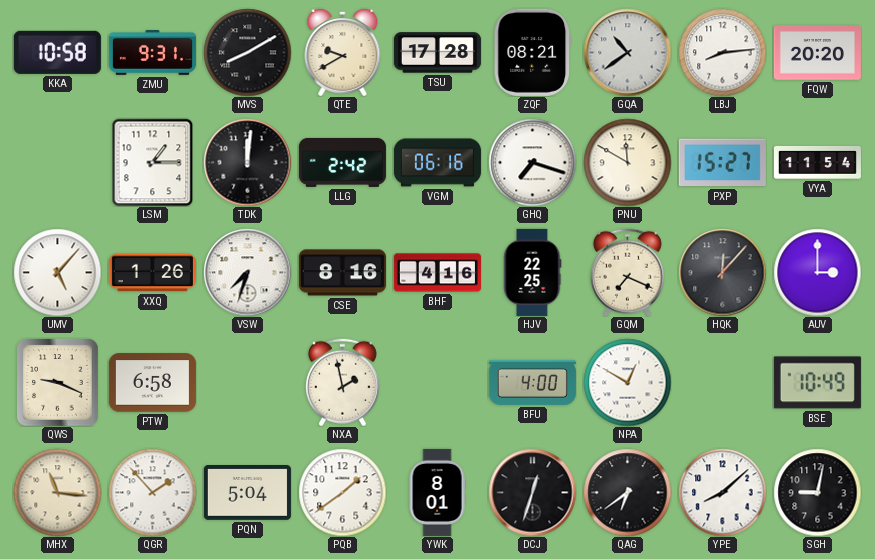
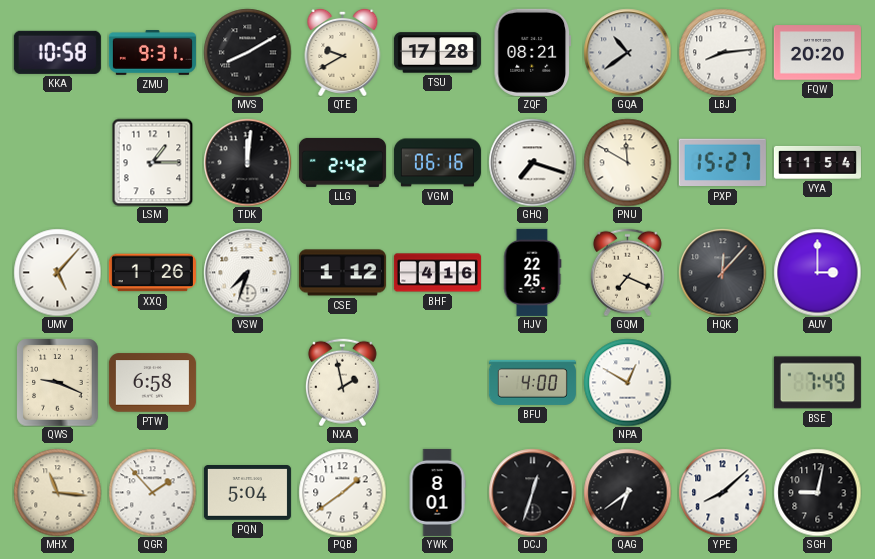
CSE: 8:16 -> 1:12
BSE: 10:49 -> 7:49
